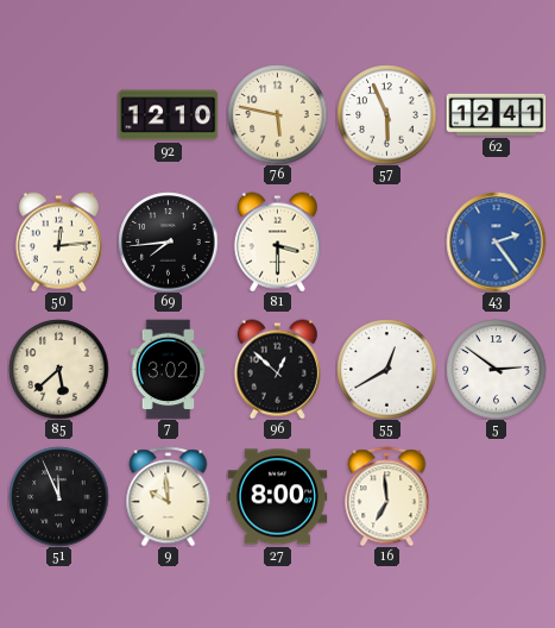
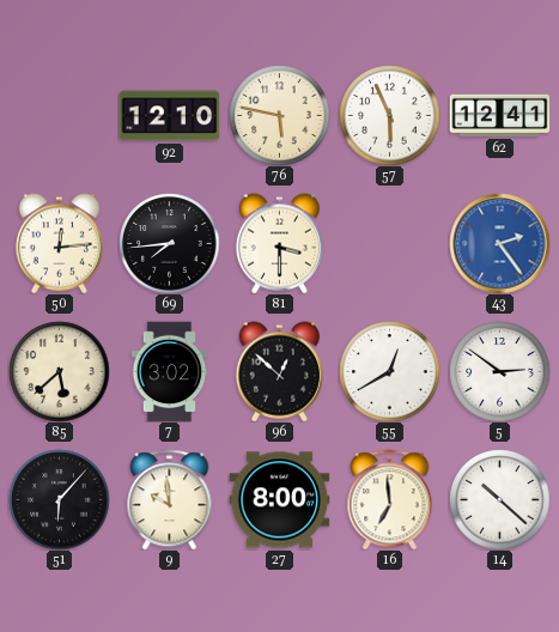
51: 11:56 -> 6:07
14: none -> 10:22
